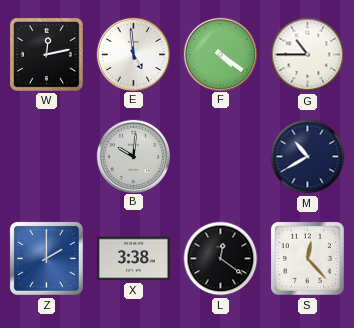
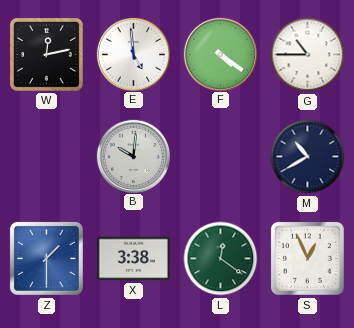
Z: 2:00 -> 1:30
L dial: black -> green
S: 12:23 -> 12:56
